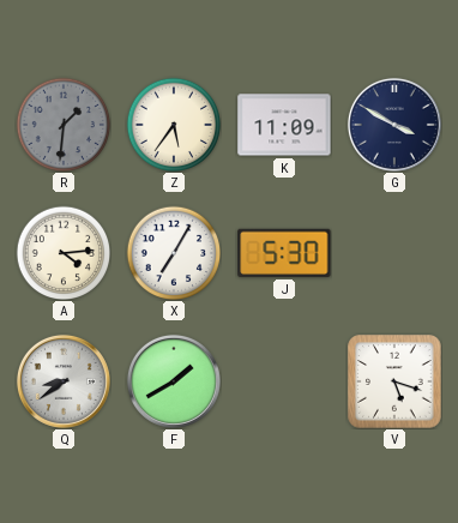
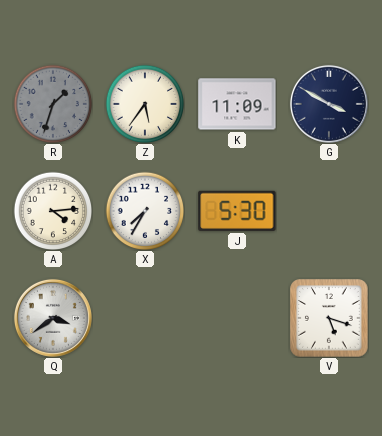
R: 1:31 -> 1:33
X: 7:05 -> 7:35
Q: 8:39 -> 3:39
F: 1:40 -> none
